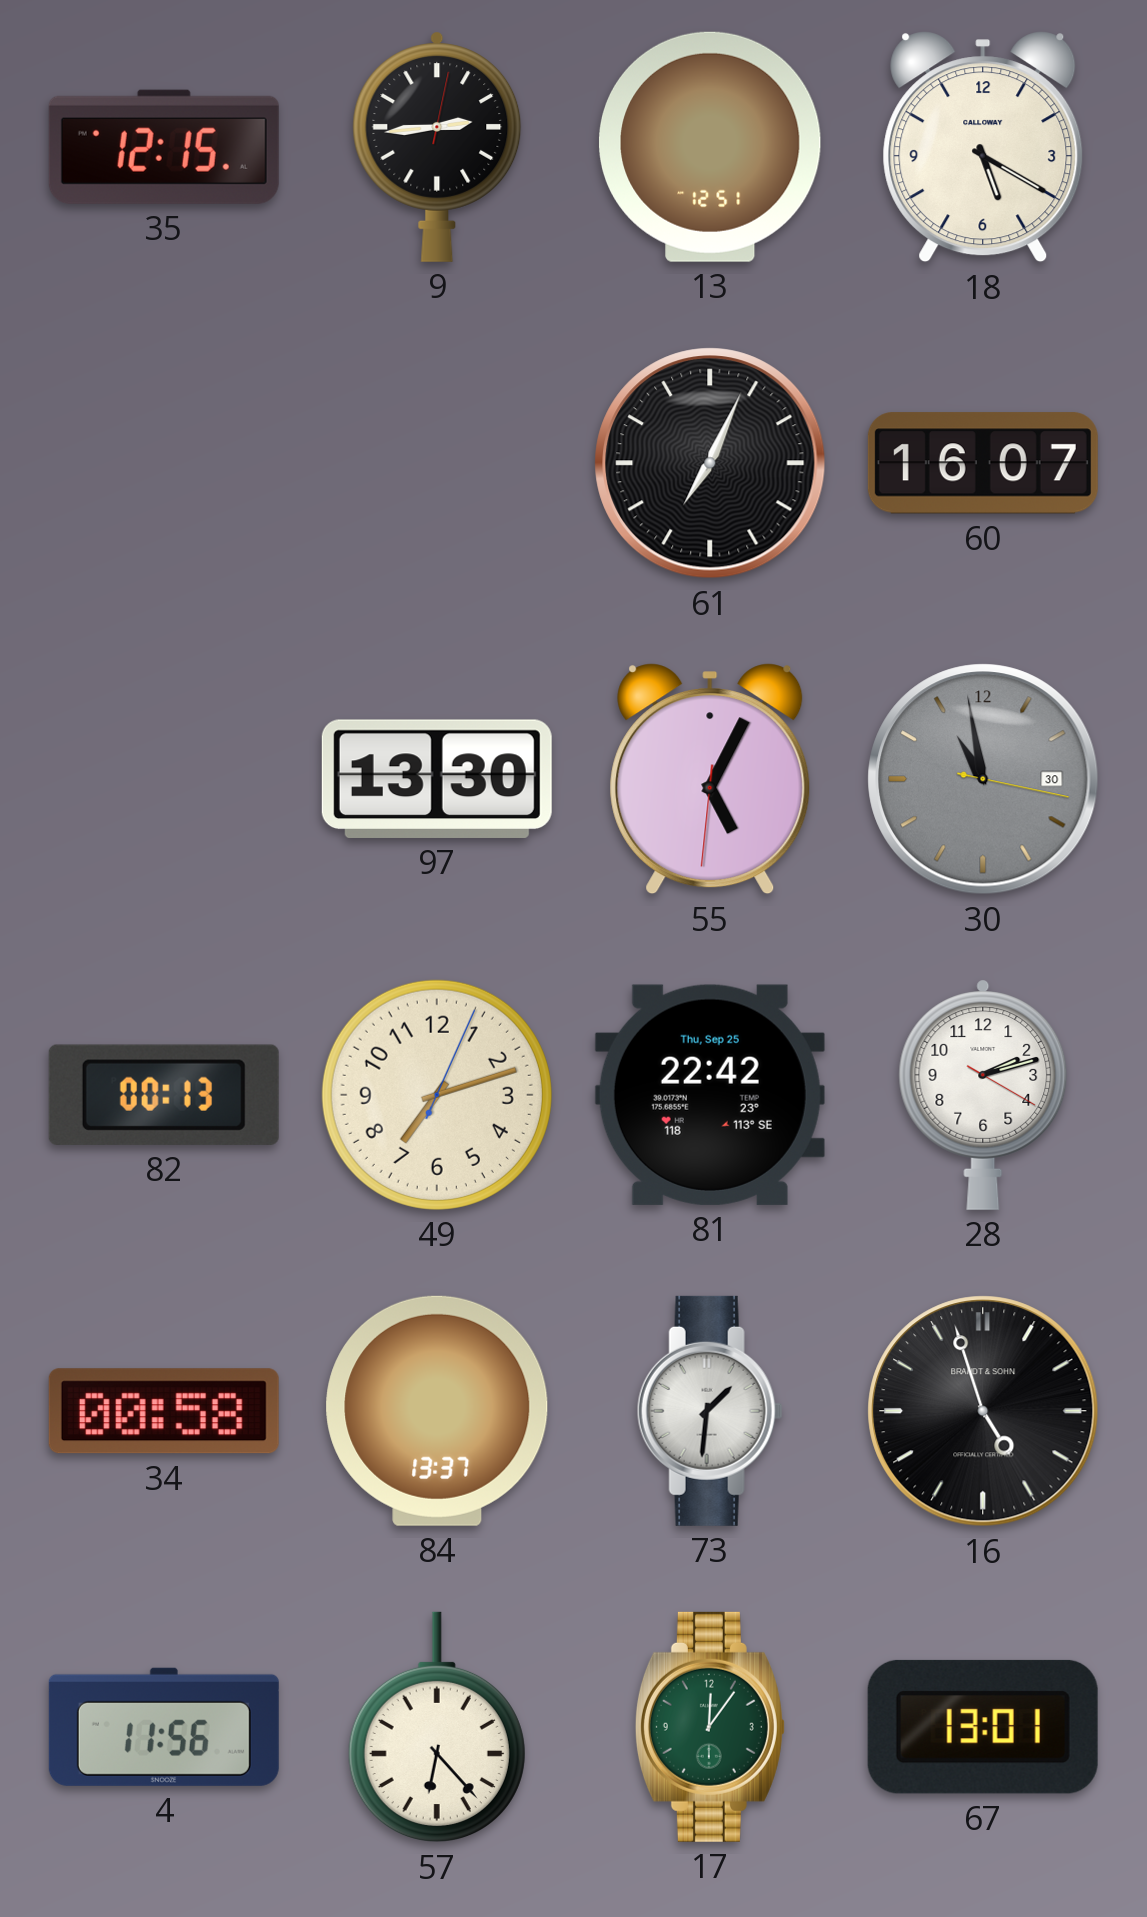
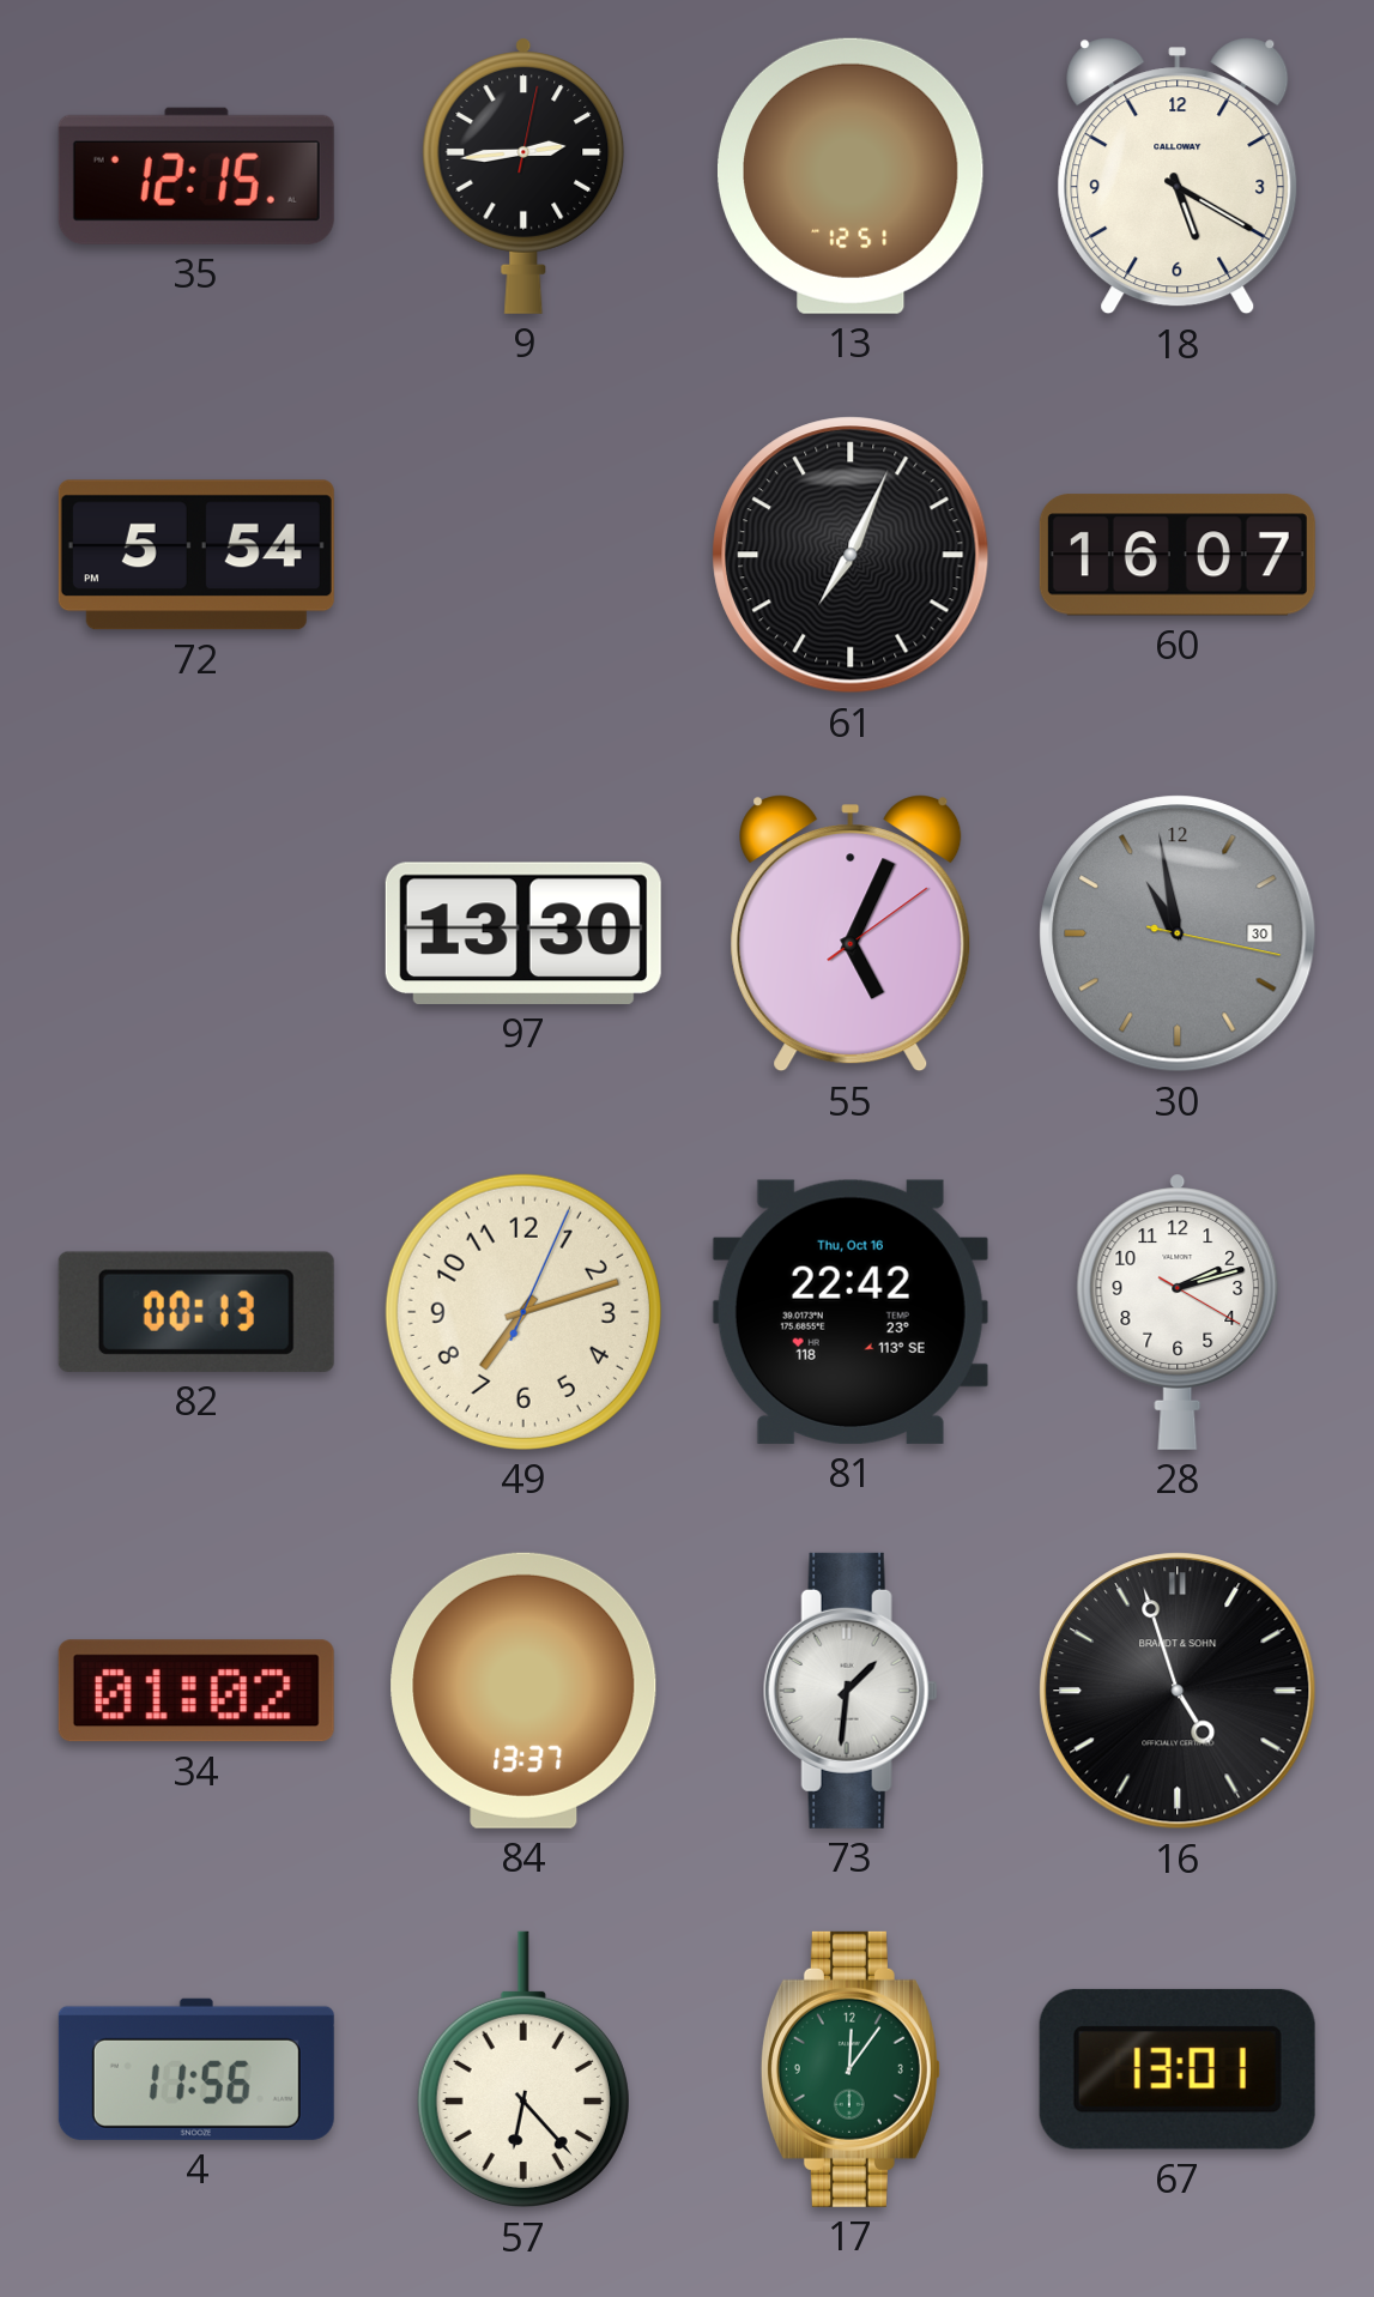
72: none -> 5:54
55: 5:04:31 -> 5:04:09
81 date: Thu, Sep 25 -> Thu, Oct 16
34: 00:58 -> 01:02
